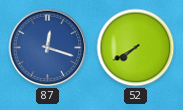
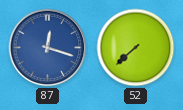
52: 7:40 -> 7:38
